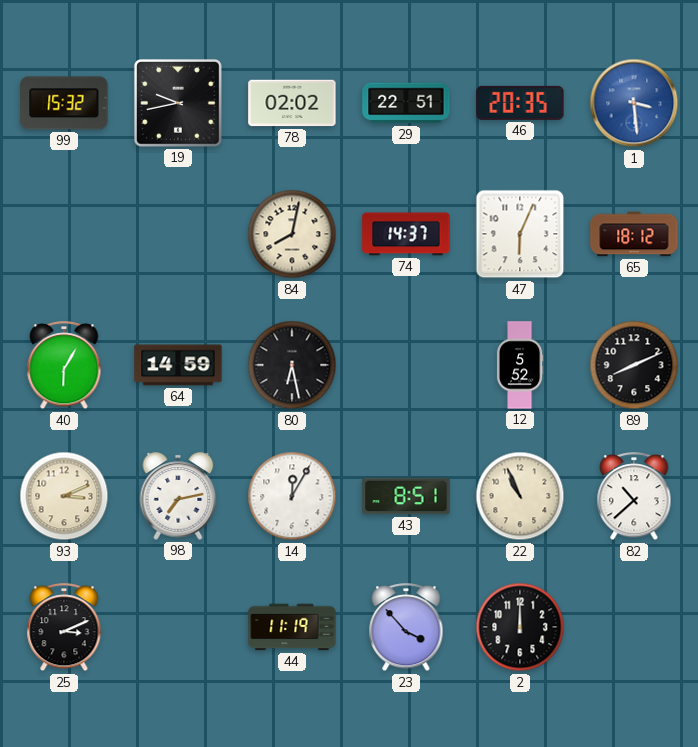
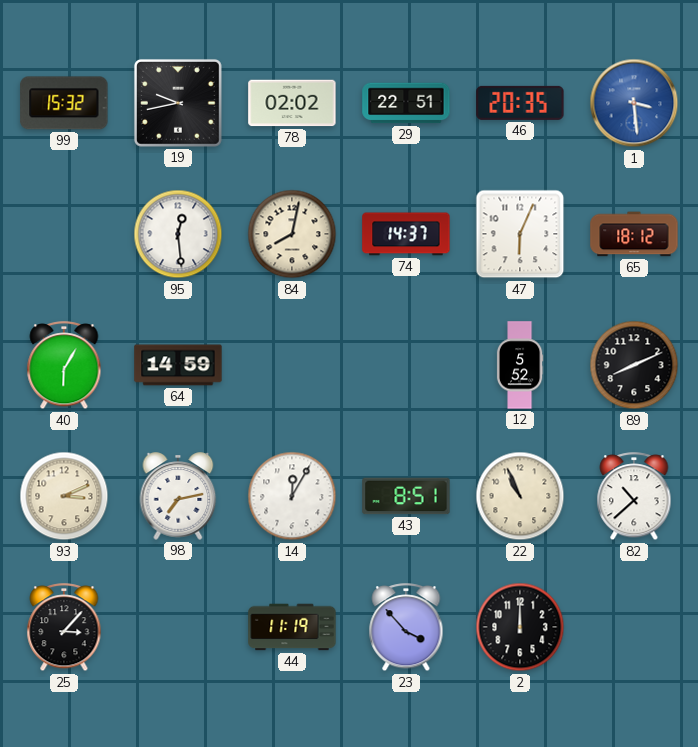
95: none -> 12:29
80: 6:28 -> none
25: 3:11 -> 3:07
